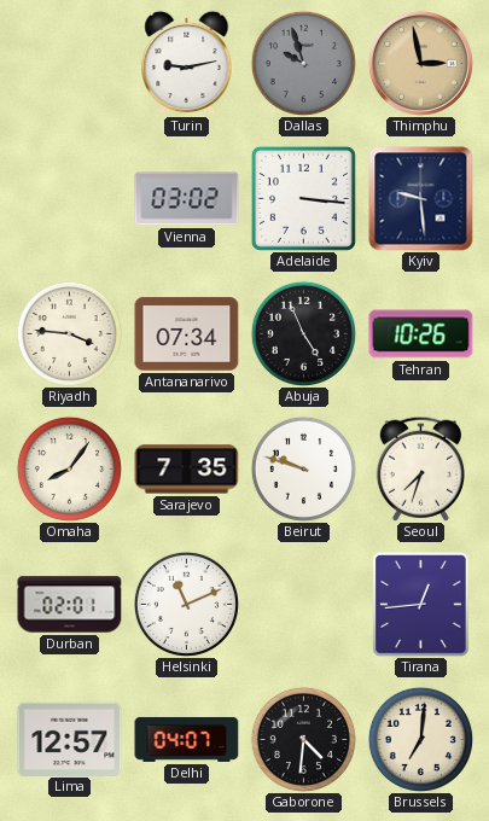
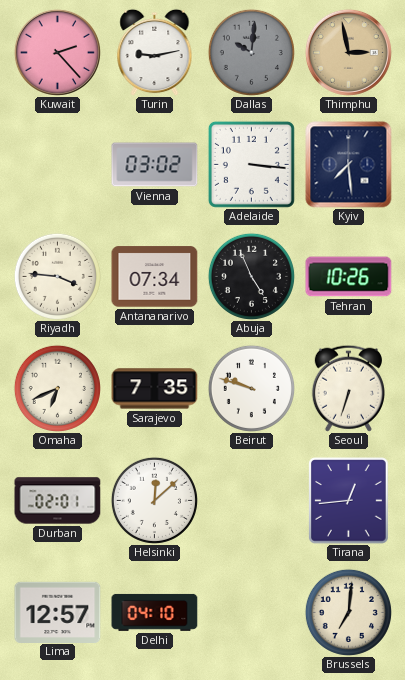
Kuwait: none -> 2:23
Dallas: 9:57 -> 10:01
Kyiv: 9:29 -> 7:29
Omaha: 8:06 -> 6:41
Seoul: 7:33 -> 6:33
Helsinki: 11:11 -> 12:08
Delhi: 04:07 -> 04:10
Gaborone: 4:31 -> none
